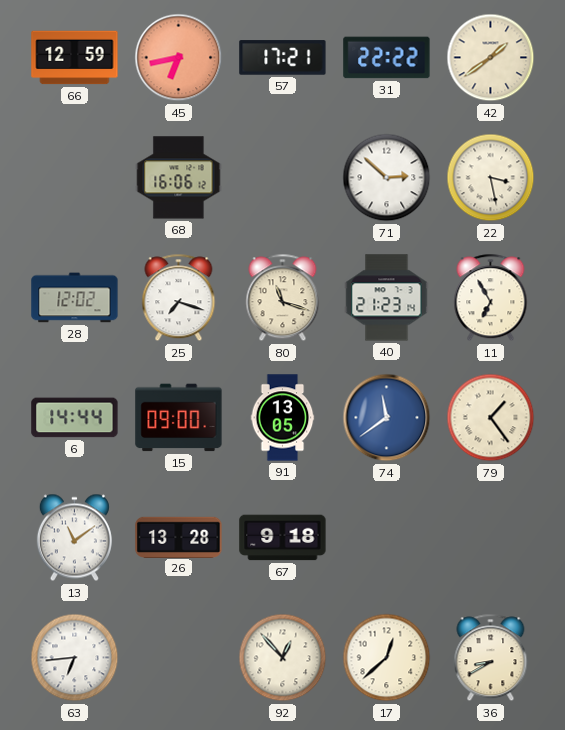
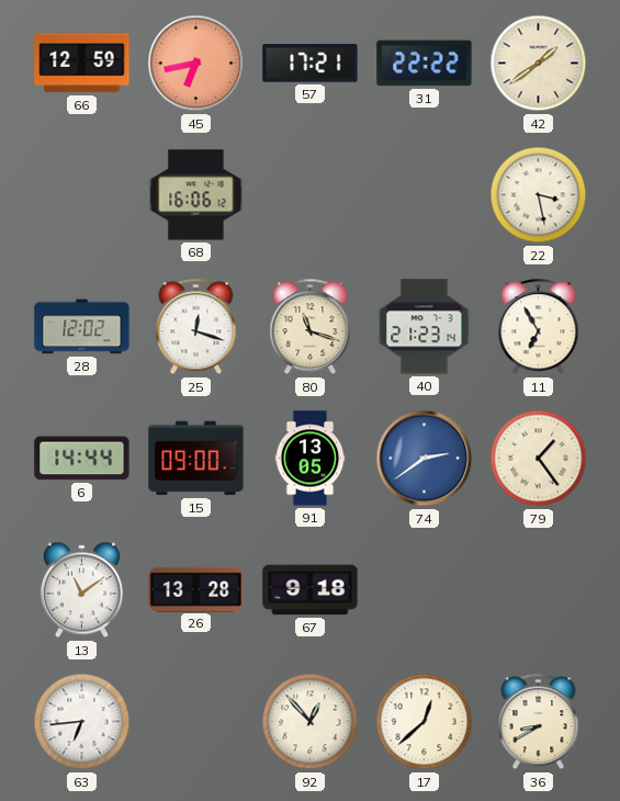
71: 2:52 -> none
25: 7:18 -> 12:18
74: 11:39 -> 2:39
